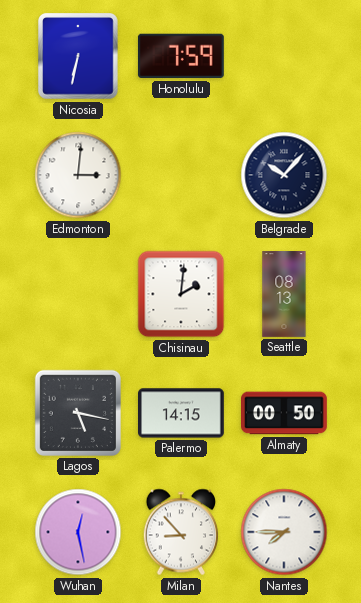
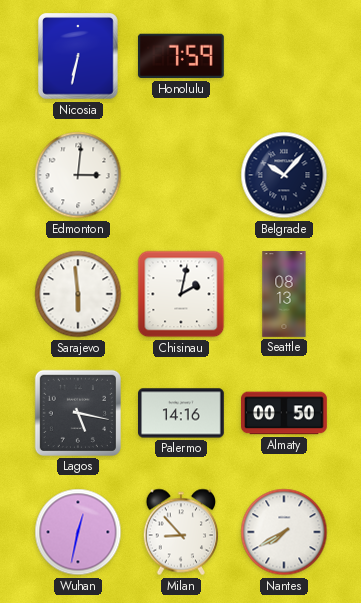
Sarajevo: none -> 5:59
Chisinau: 2:01 -> 2:02
Palermo: 14:15 -> 14:16
Wuhan: 12:28 -> 12:32
Nantes: 7:45 -> 7:40
